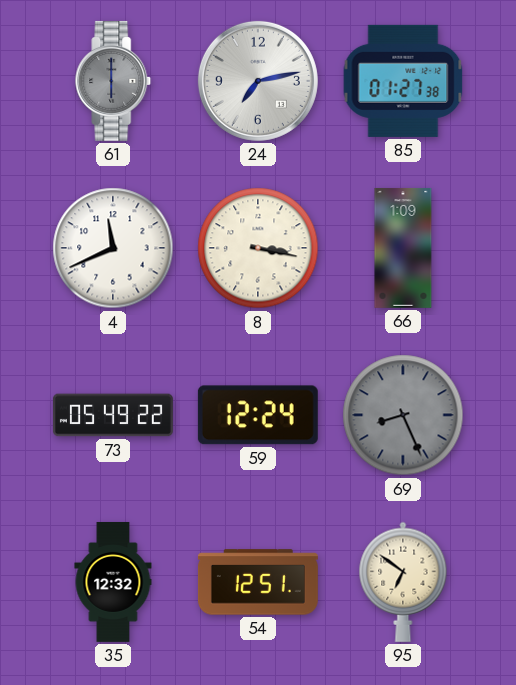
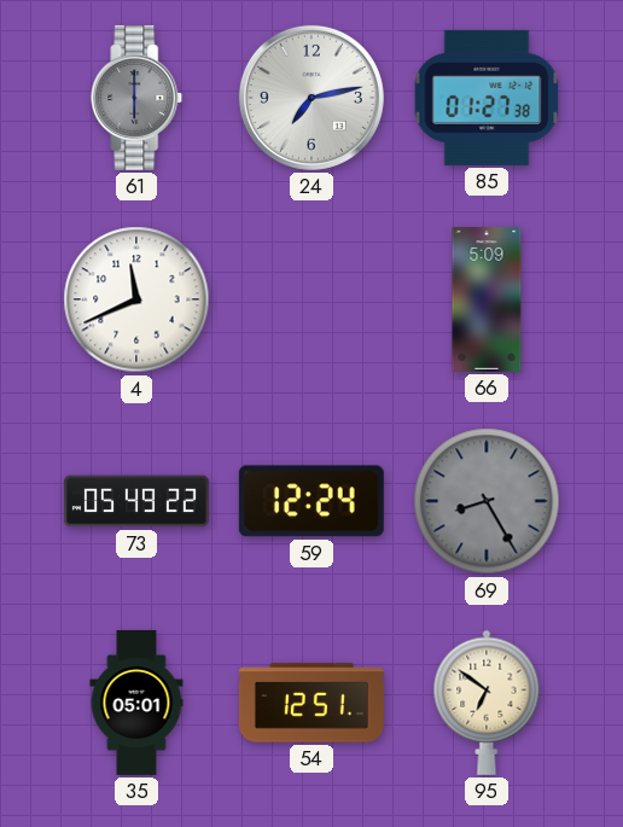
8: 3:17 -> none
66: 1:09 -> 5:09
69: 8:26 -> 8:25
35: 12:32 -> 05:01
